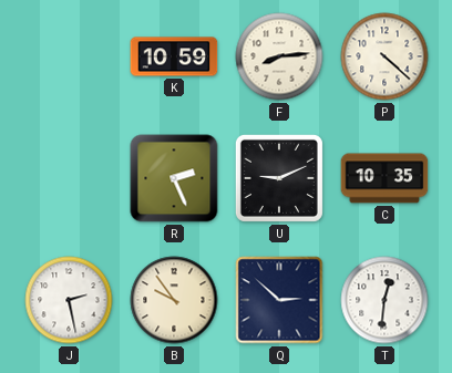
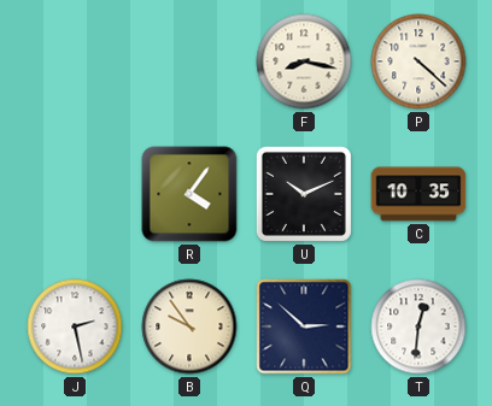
K: 10:59 -> none
F: 8:14 -> 8:17
R: 2:26 -> 4:06
U: 9:11 -> 10:11
